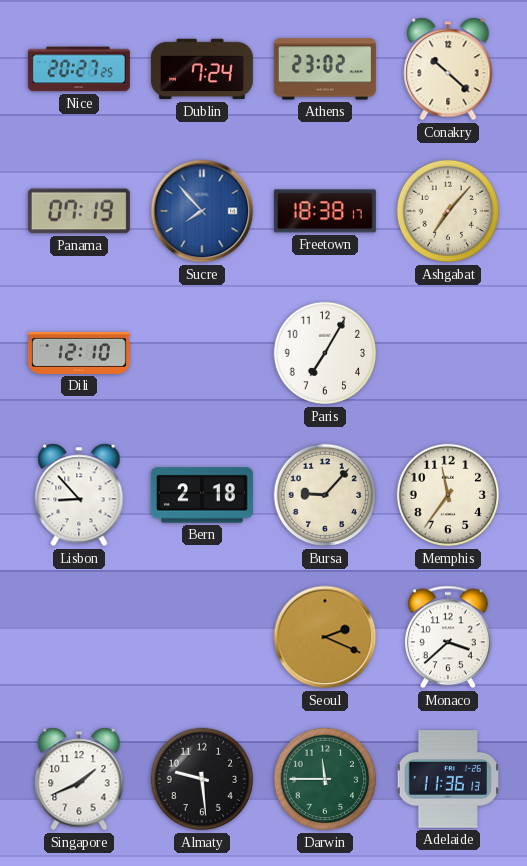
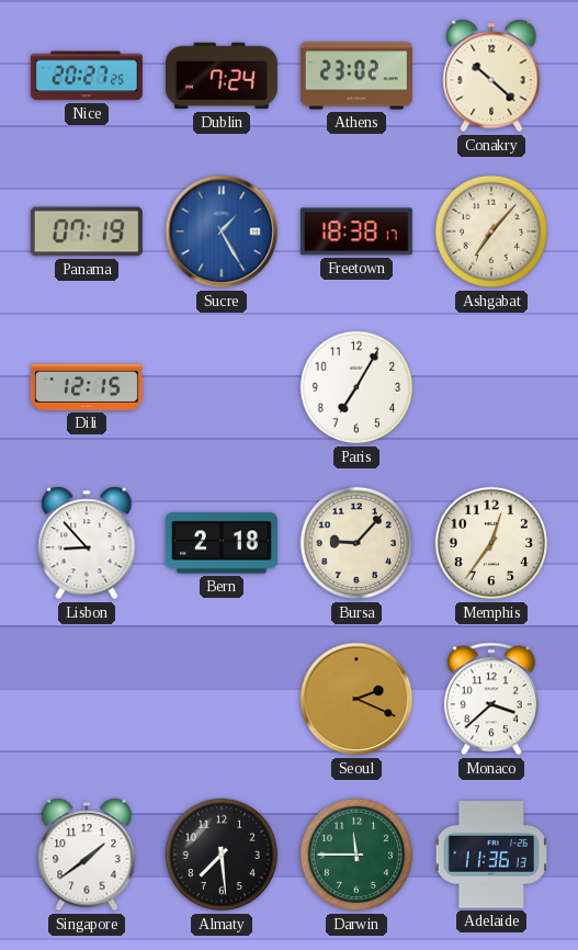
Sucre: 7:53 -> 1:25
Dili: 12:10 -> 12:15
Memphis: 11:36 -> 12:36
Singapore: 1:41 -> 1:39
Almaty: 9:29 -> 7:29
